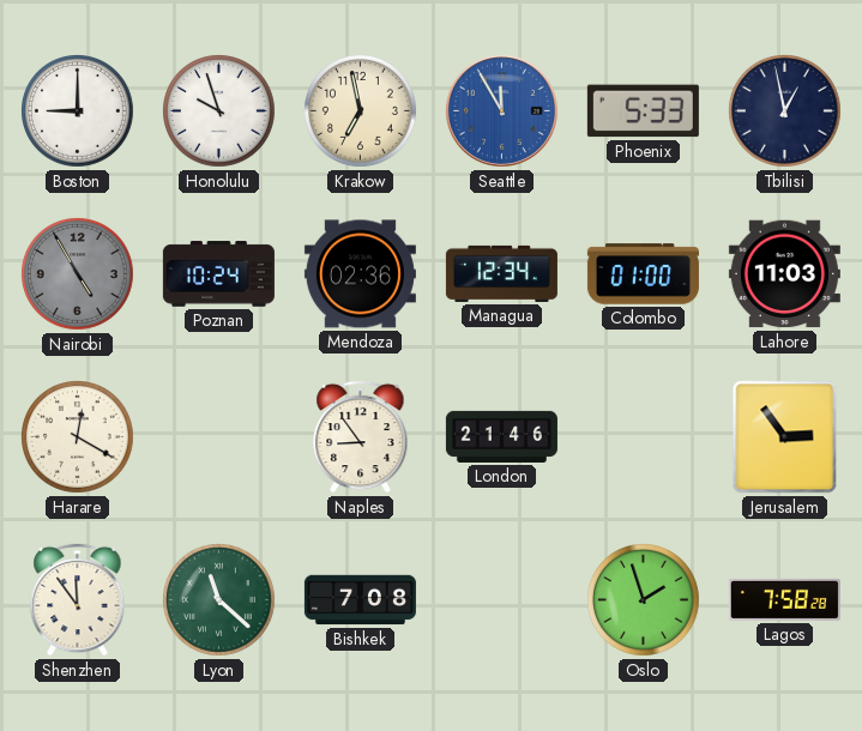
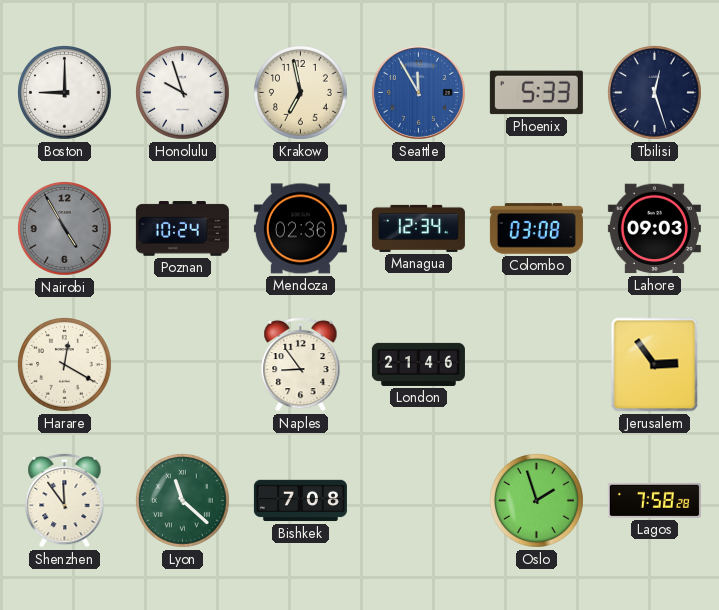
Tbilisi: 12:58 -> 12:27
Colombo: 01:00 -> 03:08
Lahore: 11:03 -> 09:03
